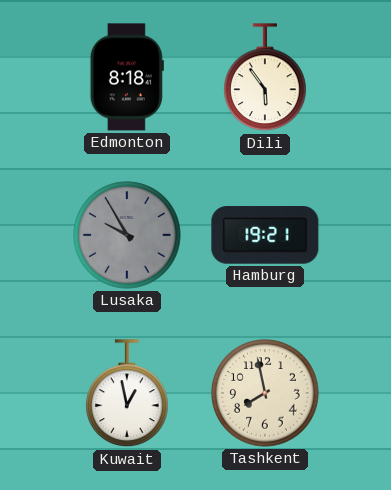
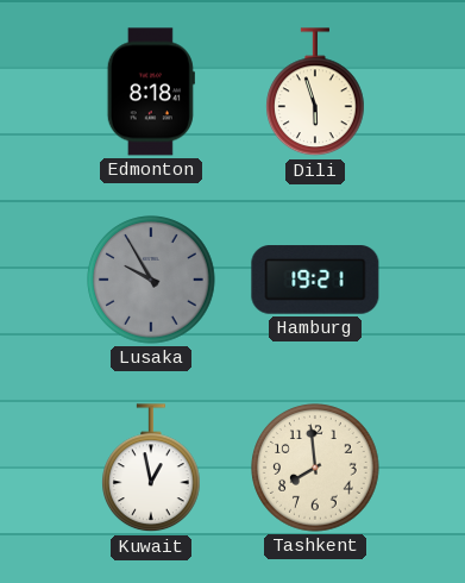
Dili: 5:54 -> 5:57
Tashkent: 7:58 -> 7:59
